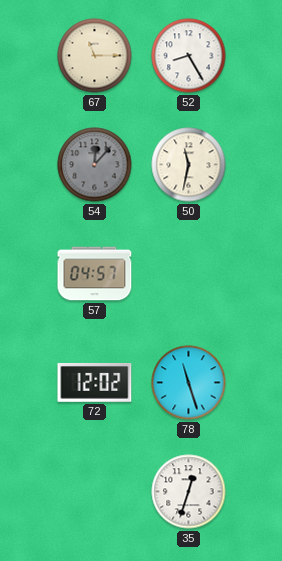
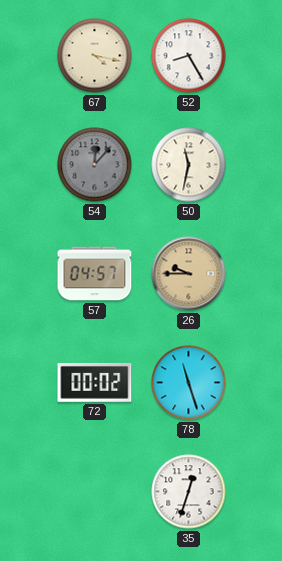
67: 11:15 -> 4:17
26: none -> 9:45
72: 12:02 -> 00:02
